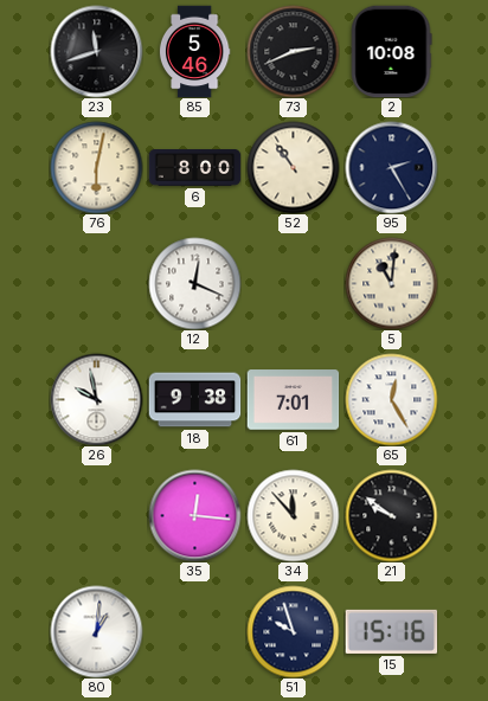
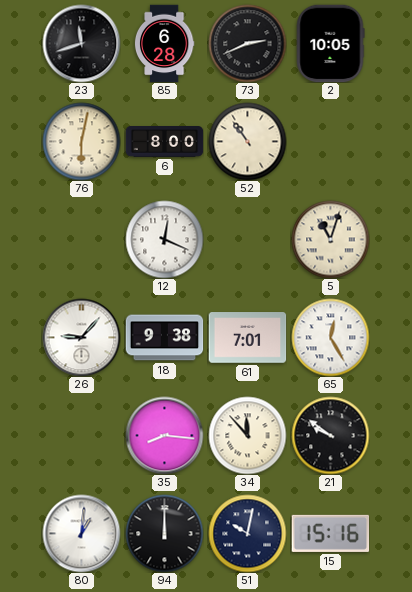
85: 5:46 -> 6:28
2: 10:08 -> 10:05
95: 2:25 -> none
5: 11:01 -> 11:03
26: 9:58 -> 9:07
35: 12:16 -> 8:16
94: none -> 12:00
51: 9:57 -> 10:02
